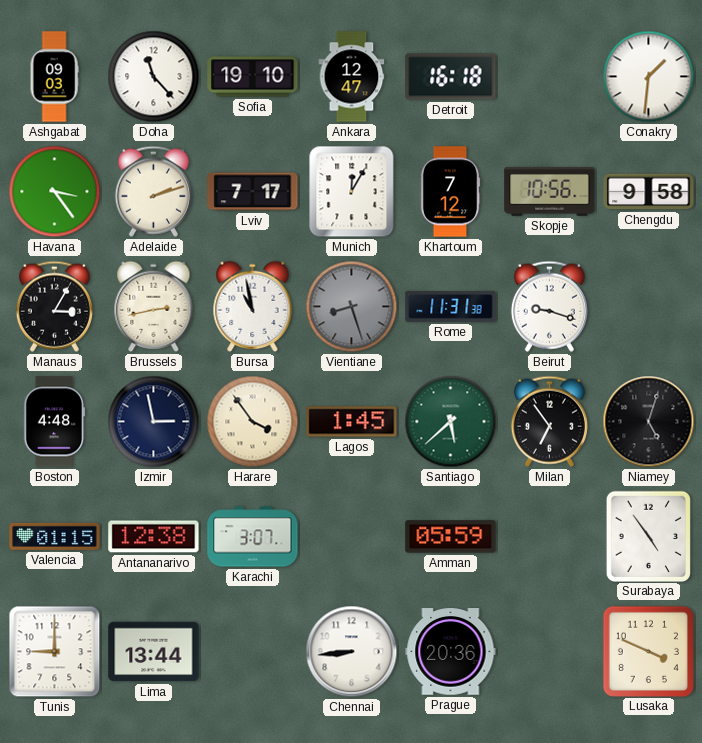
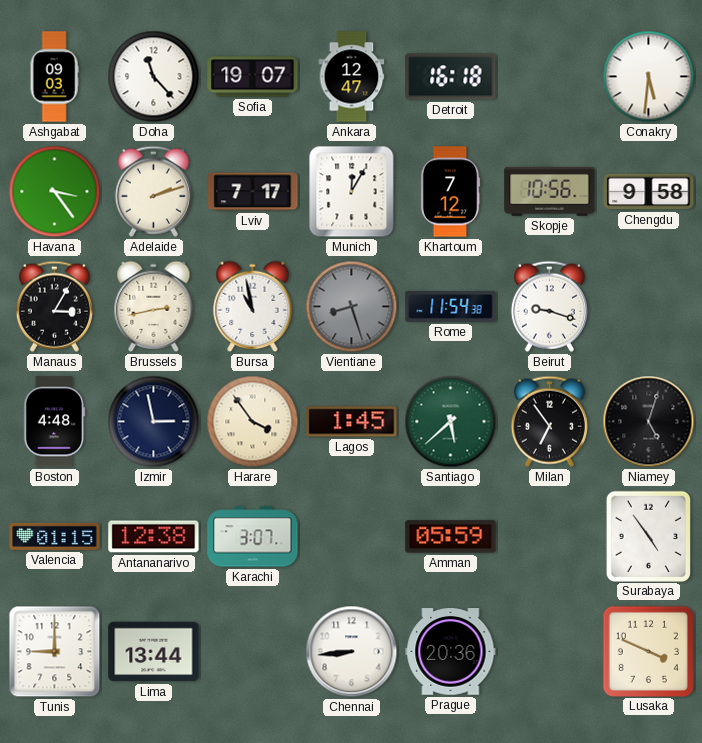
Sofia: 19:10 -> 19:07
Conakry: 1:31 -> 5:31
Rome: 11:31 -> 11:54
